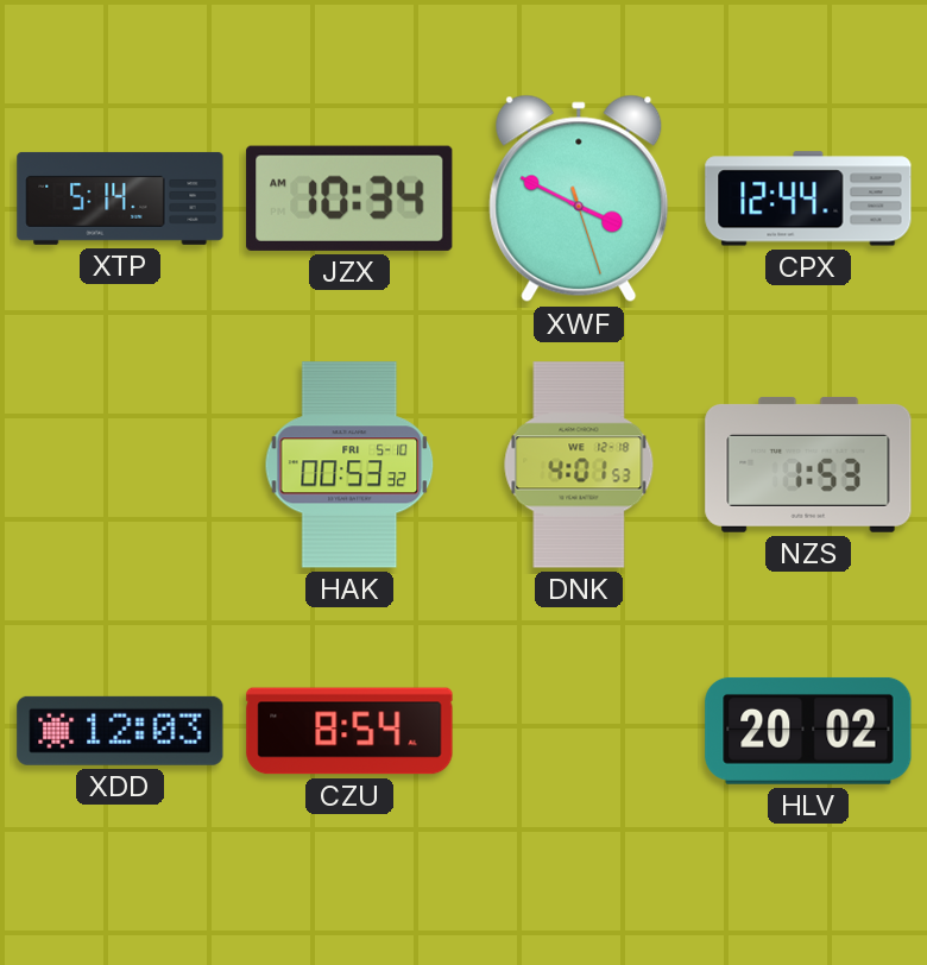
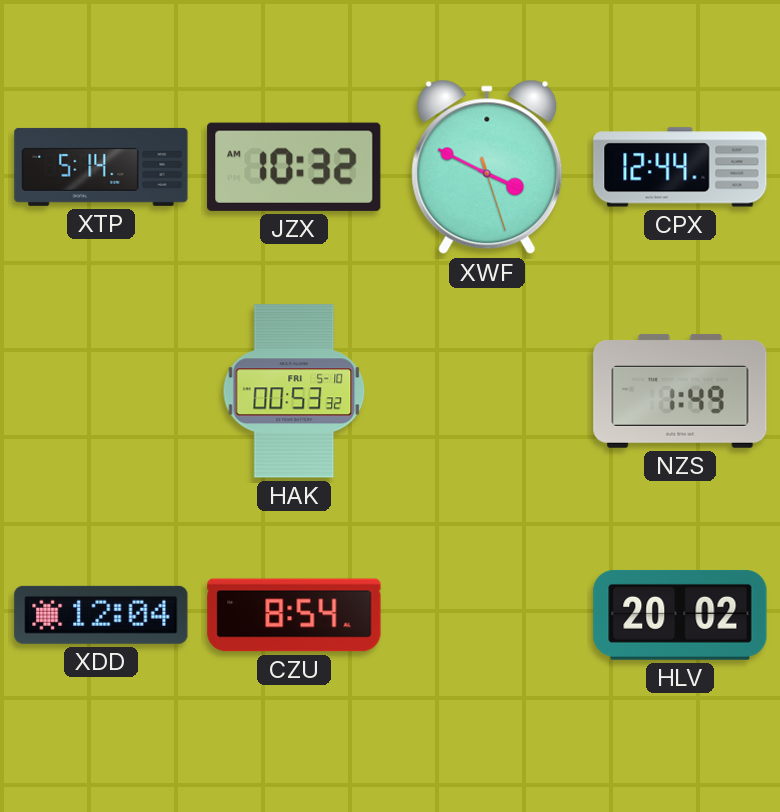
JZX: 10:34 -> 10:32
DNK: 4:01 -> none
NZS: 1:53 -> 1:49
XDD: 12:03 -> 12:04
